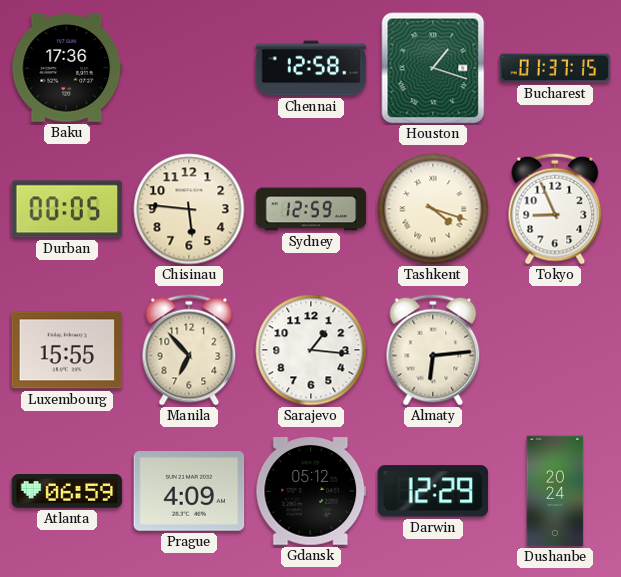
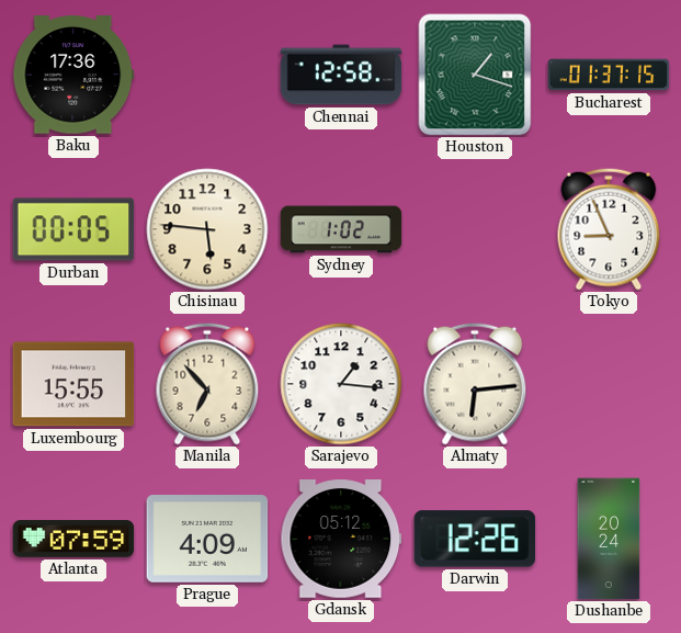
Sydney: 12:59 -> 1:02
Tashkent: 4:18 -> none
Atlanta: 06:59 -> 07:59
Darwin: 12:29 -> 12:26
